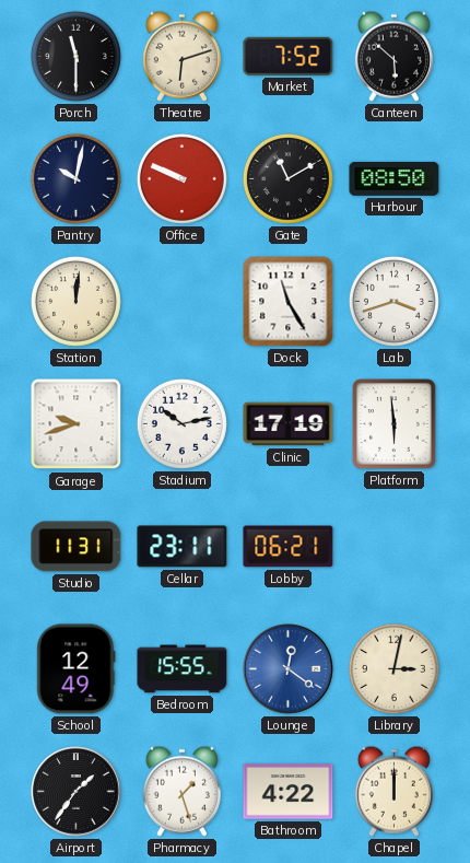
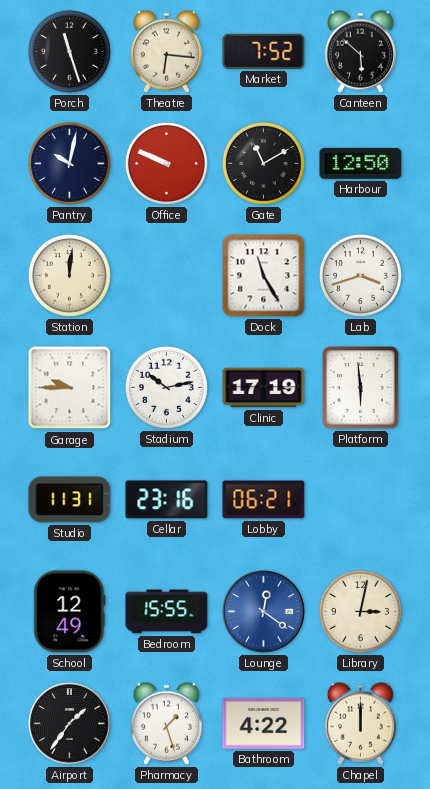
Porch: 11:30 -> 11:27
Theatre: 6:12 -> 6:16
Harbour: 08:50 -> 12:50
Garage: 9:42 -> 9:45
Cellar: 23:11 -> 23:16
